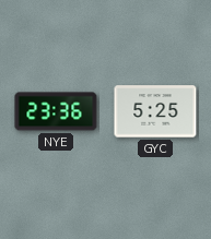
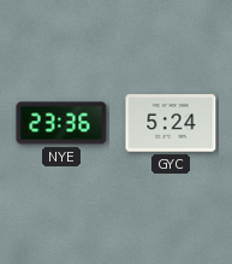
GYC: 5:25 -> 5:24
